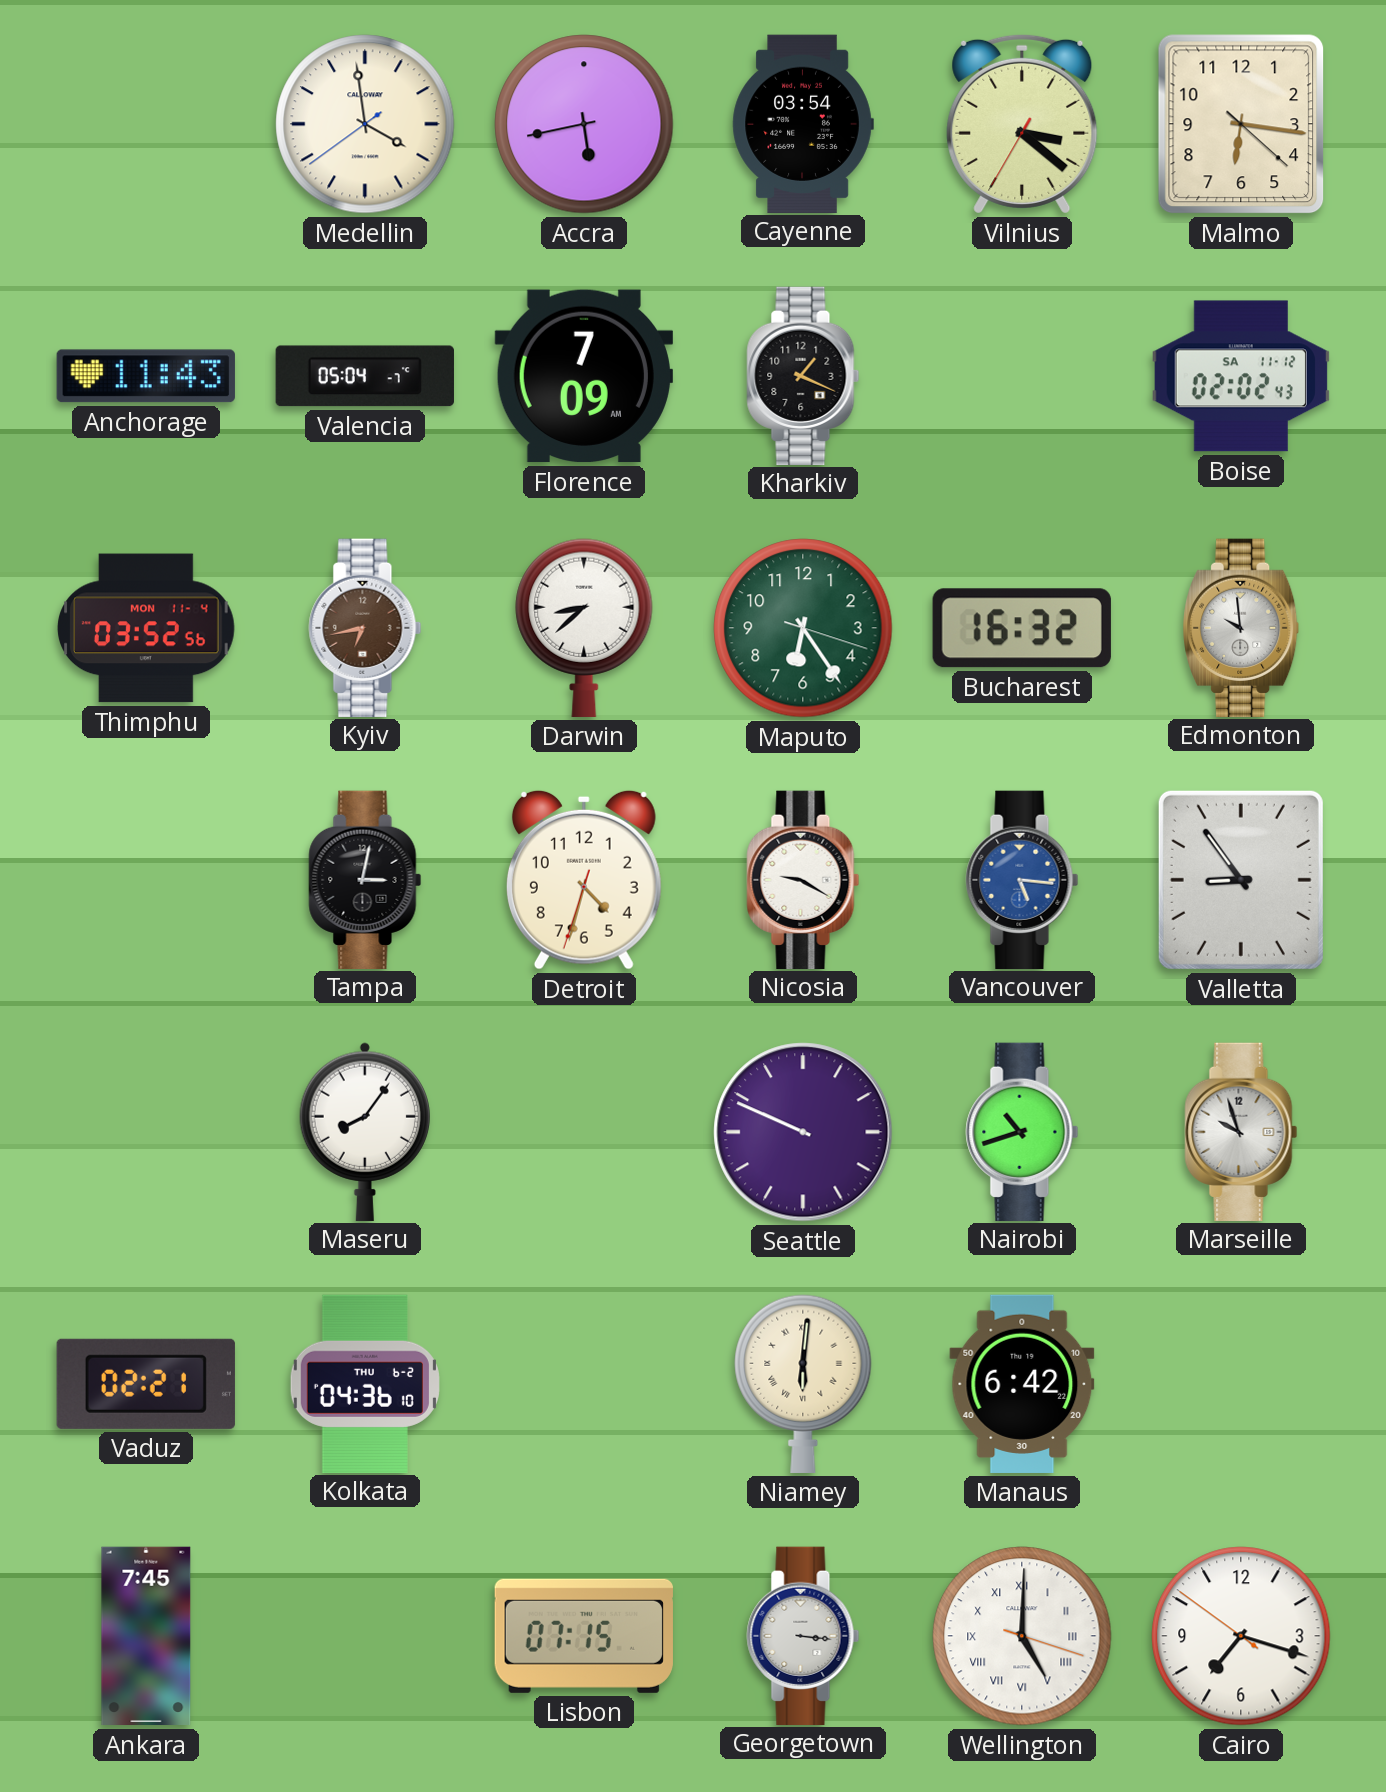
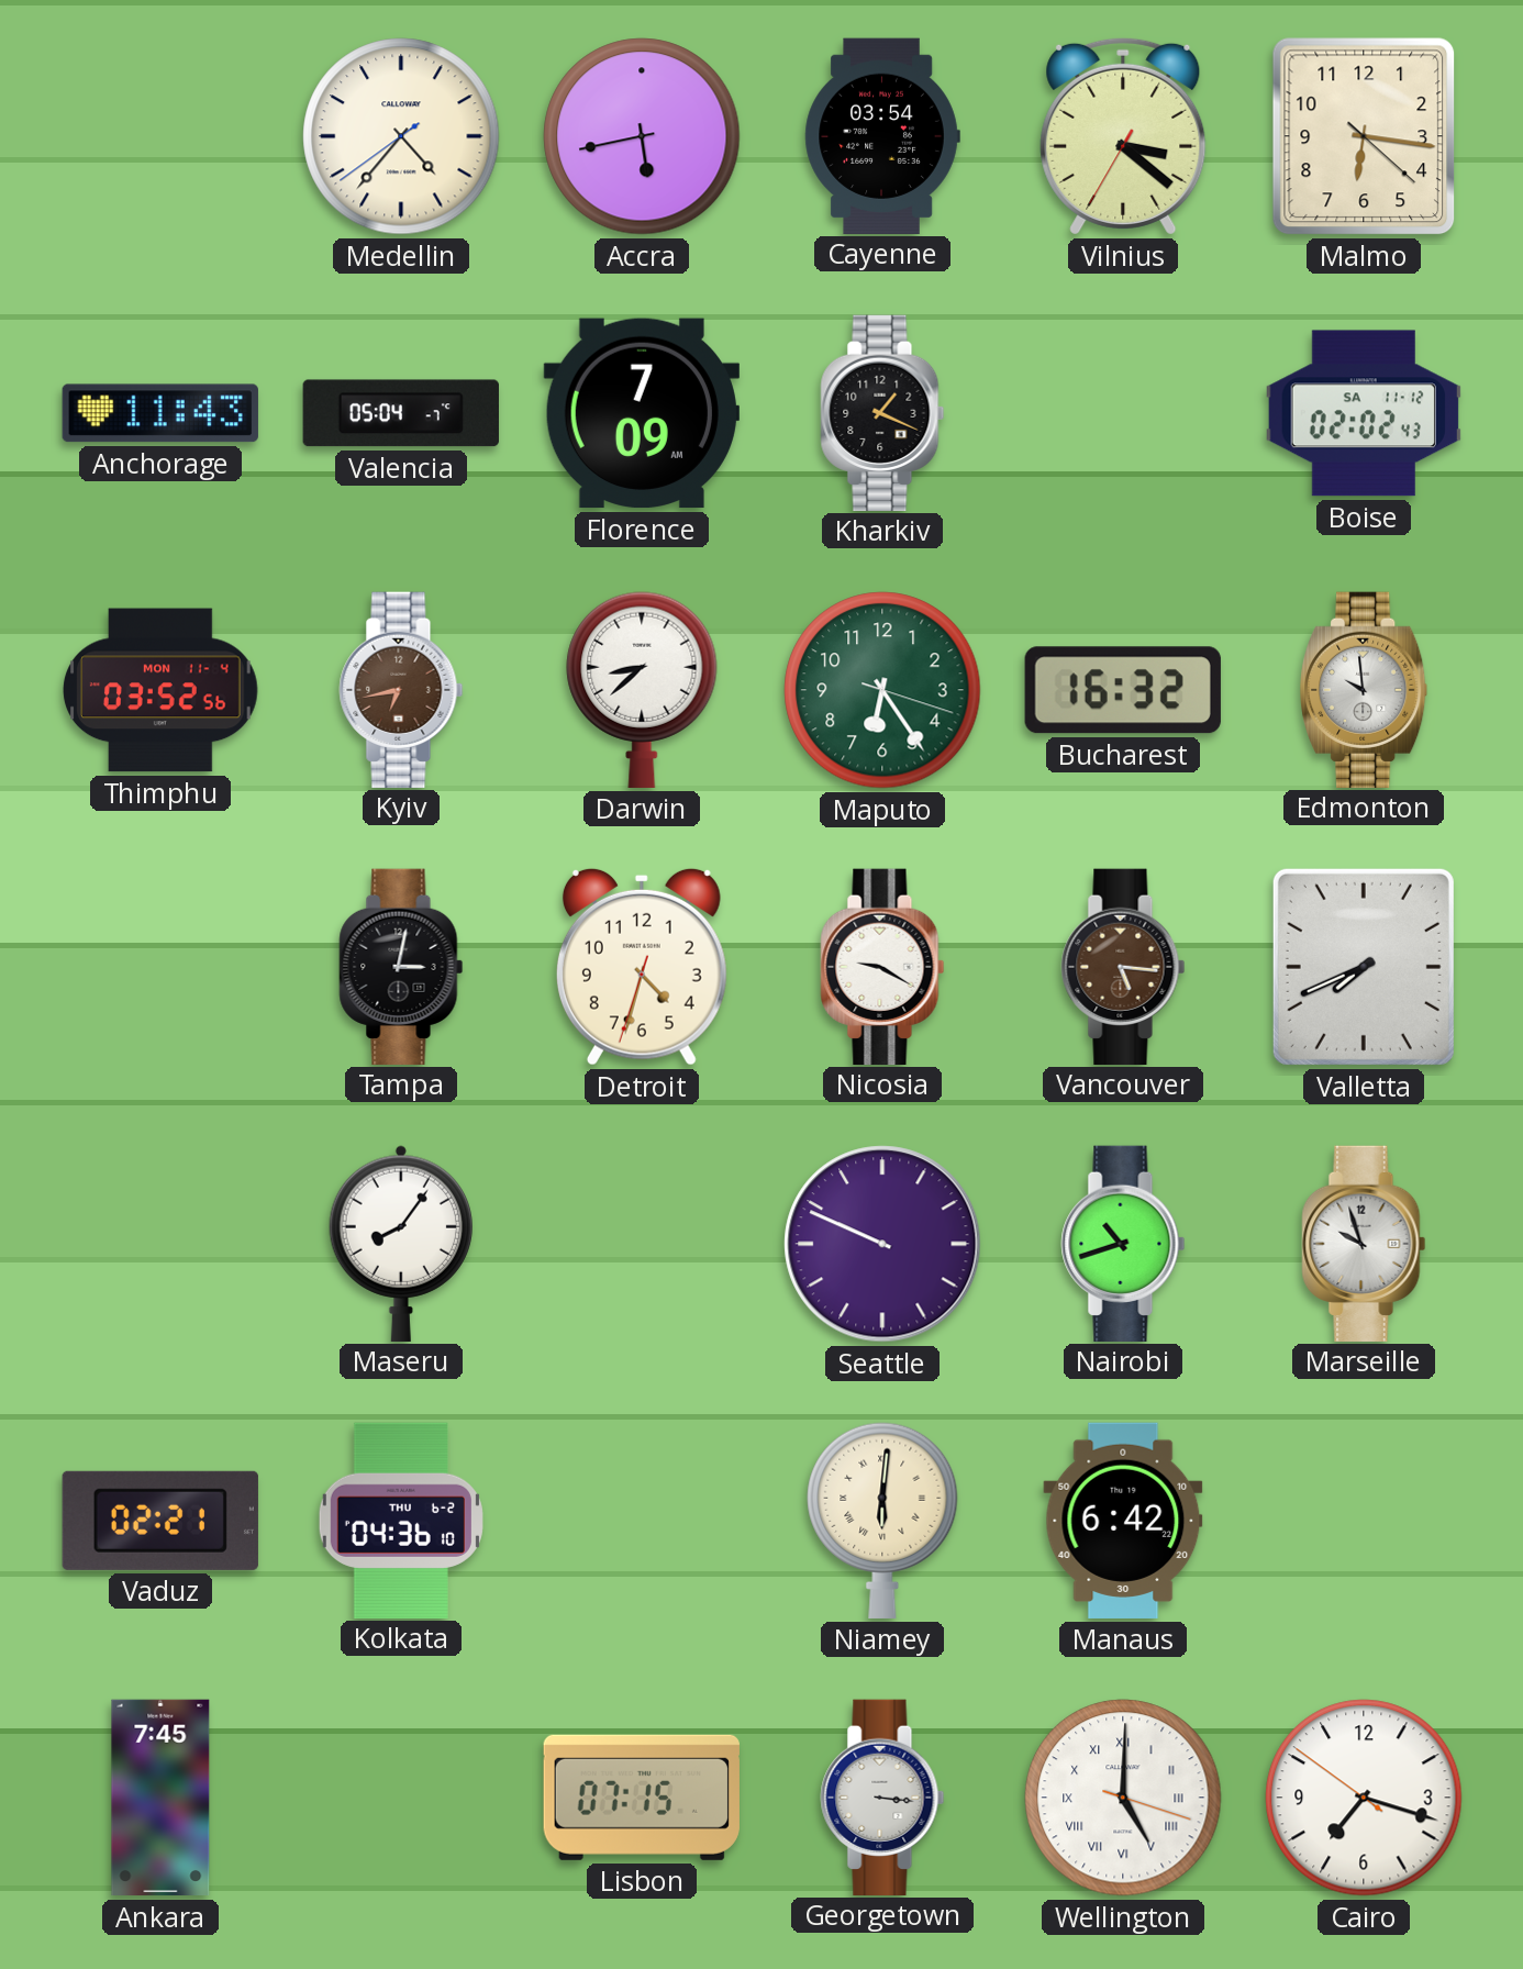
Medellin: 3:58 -> 4:36
Vancouver dial: blue -> brown
Valletta: 8:54 -> 7:41
